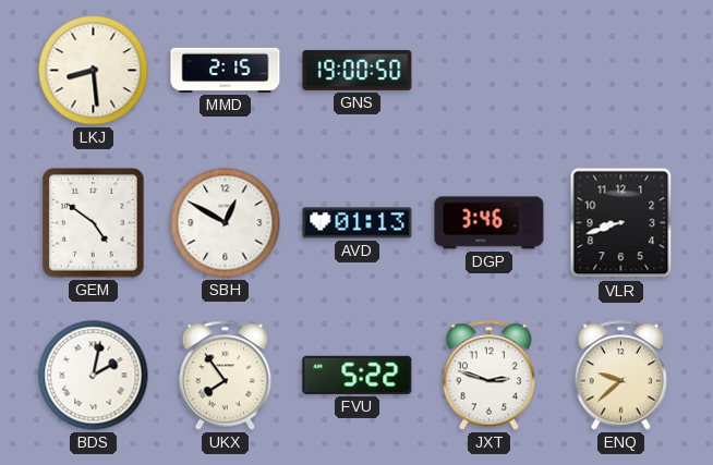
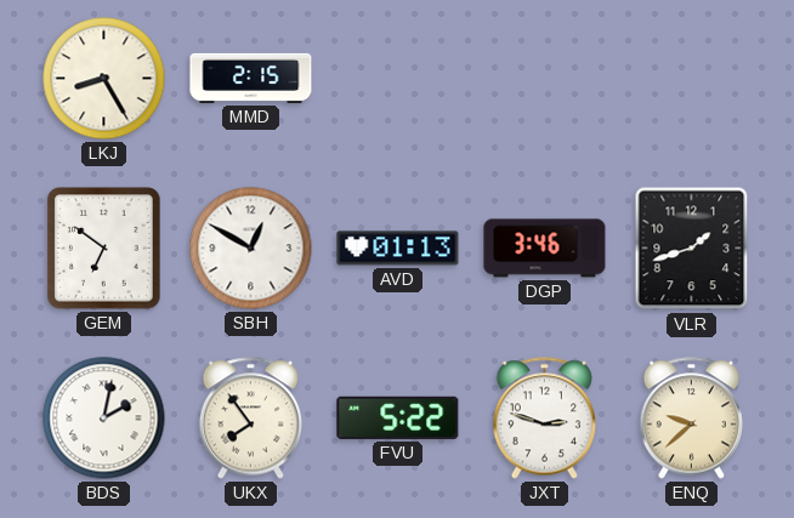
LKJ: 8:29 -> 8:25
GNS: 19:00 -> none
GEM: 4:51 -> 6:51
VLR: 8:42 -> 1:42
